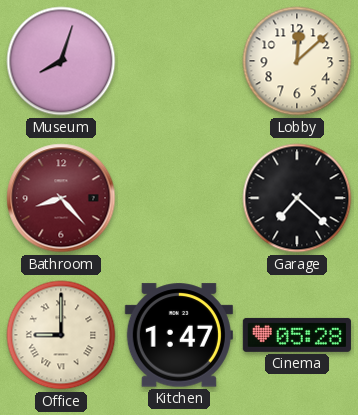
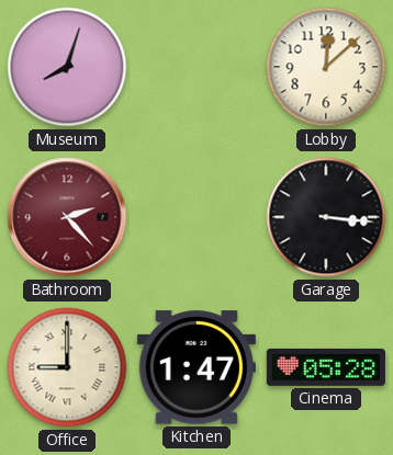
Bathroom: 8:23 -> 2:23
Garage: 7:22 -> 3:16
